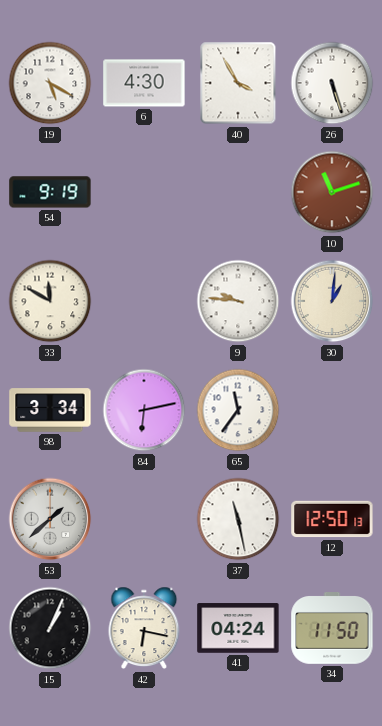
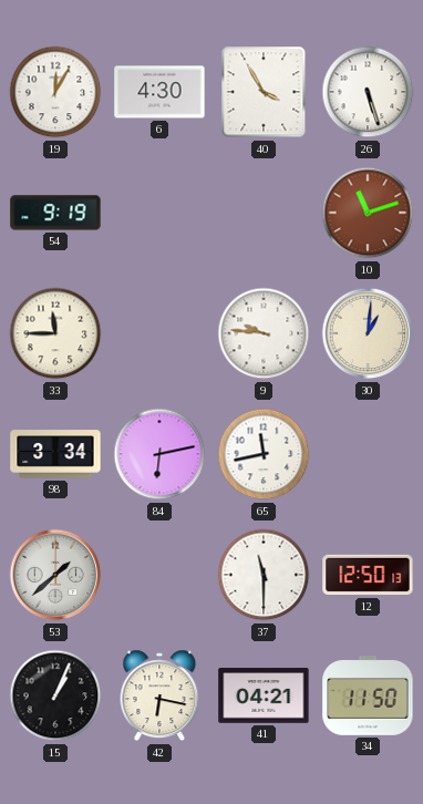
19: 5:20 -> 12:05
33: 11:50 -> 11:45
65: 11:36 -> 11:43
37: 11:28 -> 11:30
41: 04:24 -> 04:21
